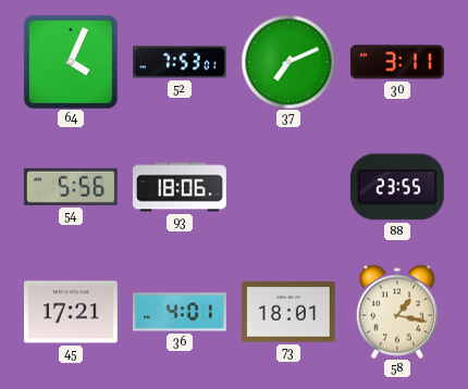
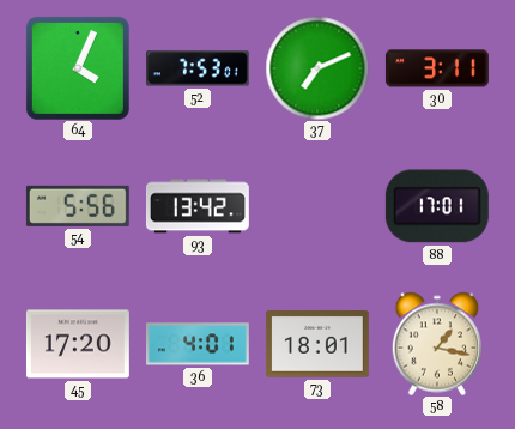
93: 18:06 -> 13:42
88: 23:55 -> 17:01
45: 17:21 -> 17:20
